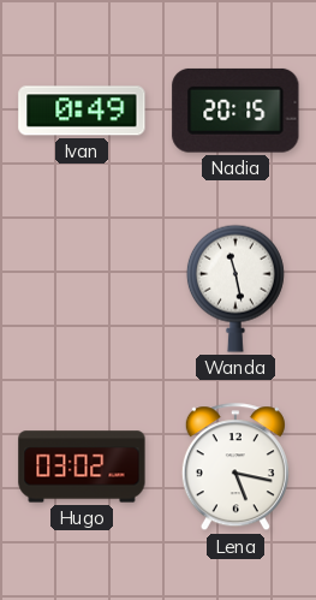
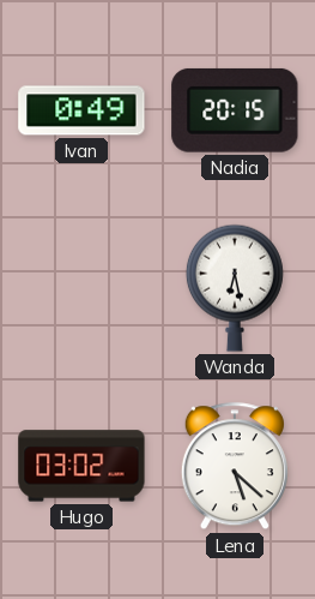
Wanda: 11:28 -> 6:28
Lena: 5:17 -> 5:22
